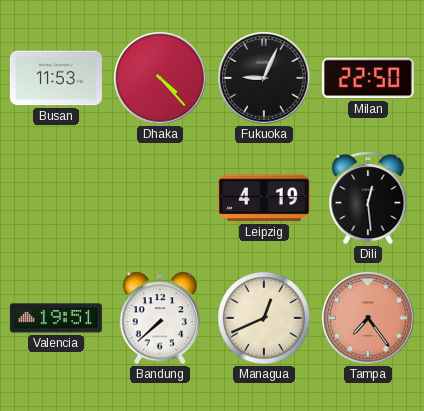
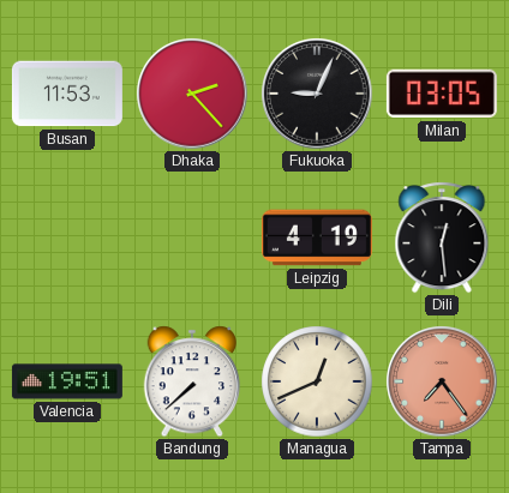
Dhaka: 4:23 -> 2:23
Milan: 22:50 -> 03:05
